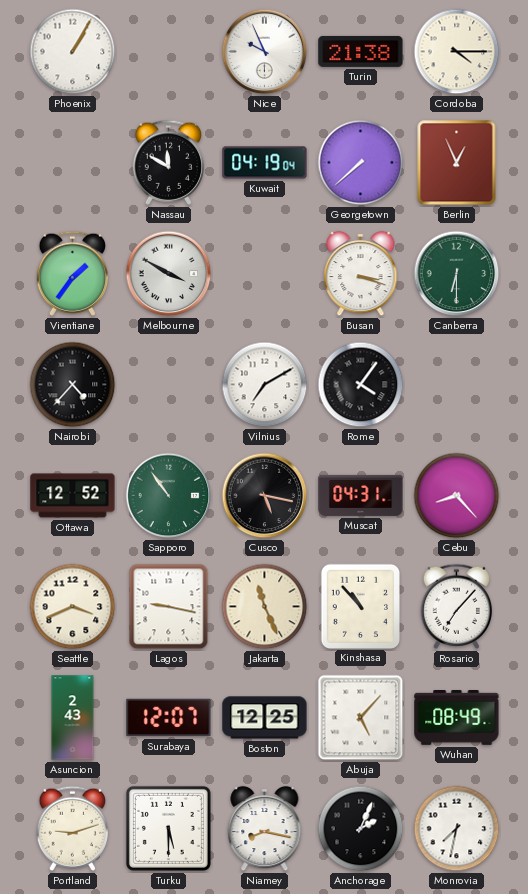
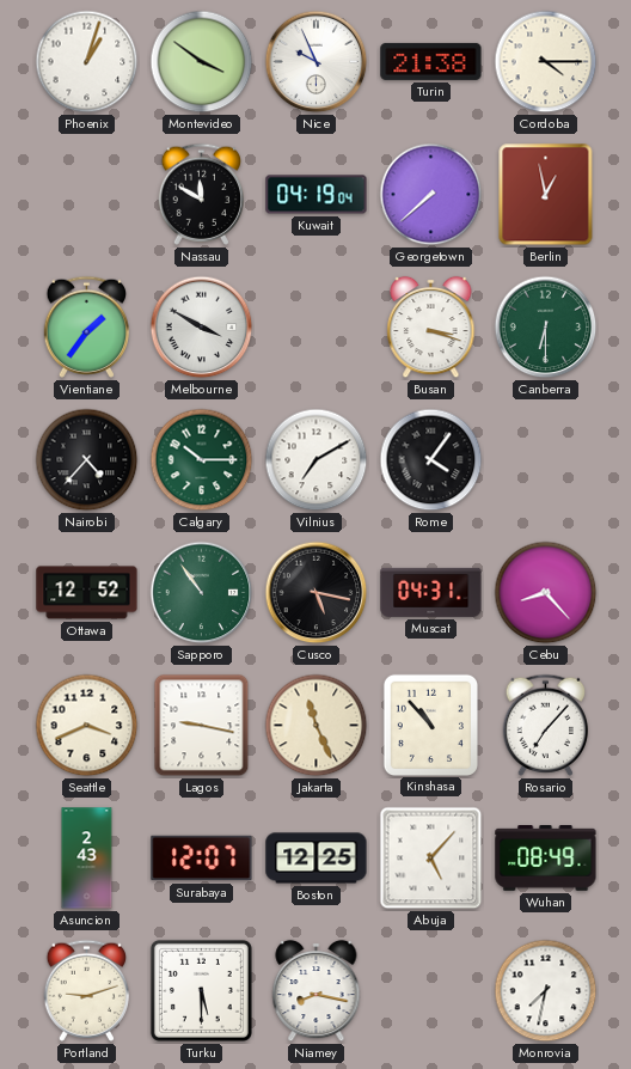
Phoenix: 1:05 -> 1:03
Montevideo: none -> 3:51
Berlin: 12:56 -> 12:58
Calgary: none -> 10:15
Anchorage: 2:04 -> none
